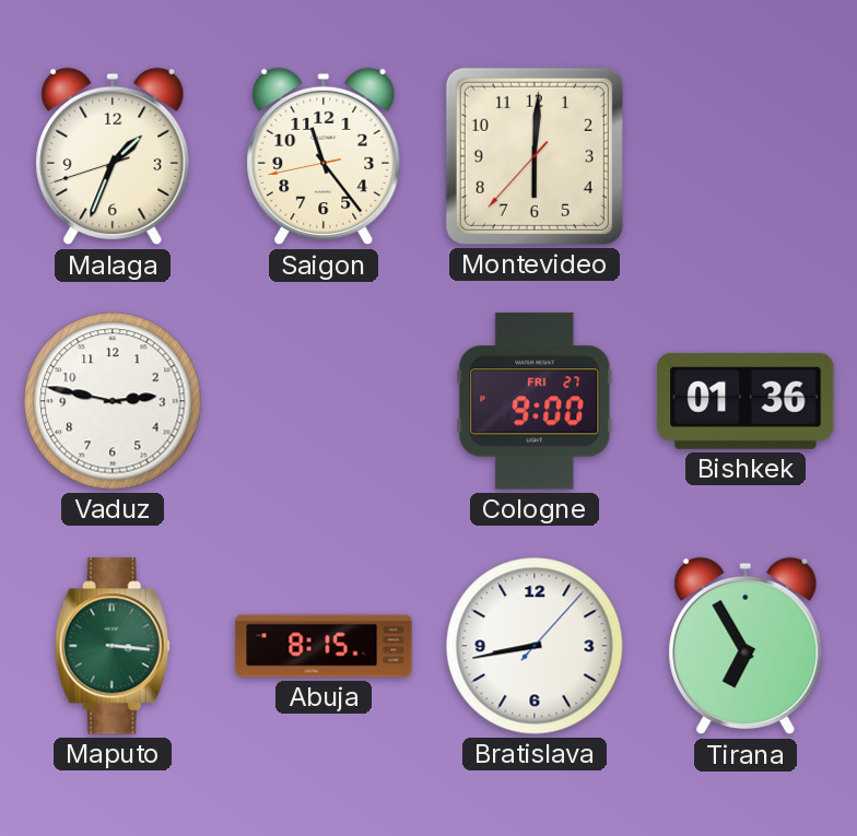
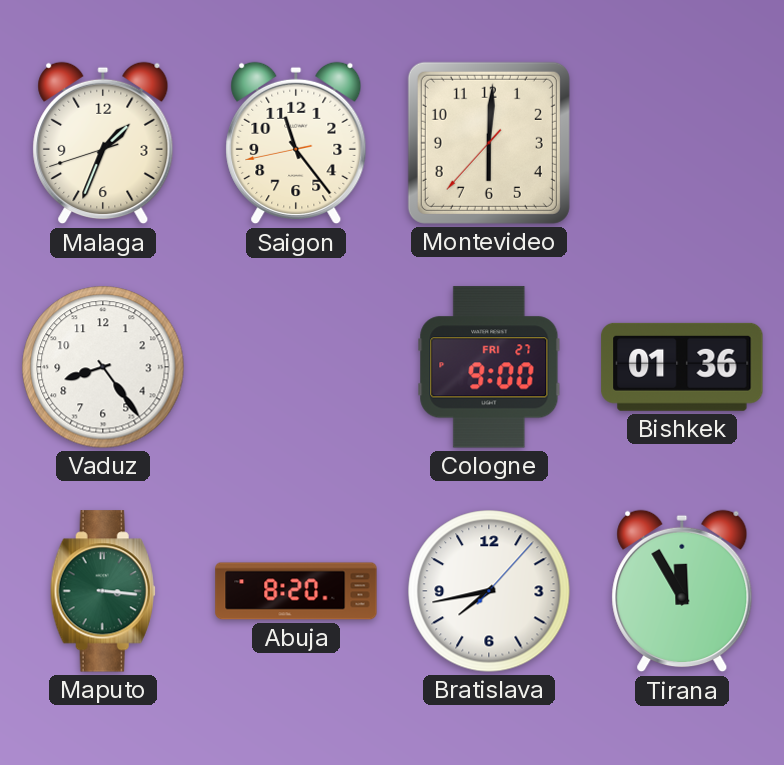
Vaduz: 2:47 -> 8:24
Abuja: 8:15 -> 8:20
Bratislava: 8:43 -> 7:43
Tirana: 6:55 -> 11:55
